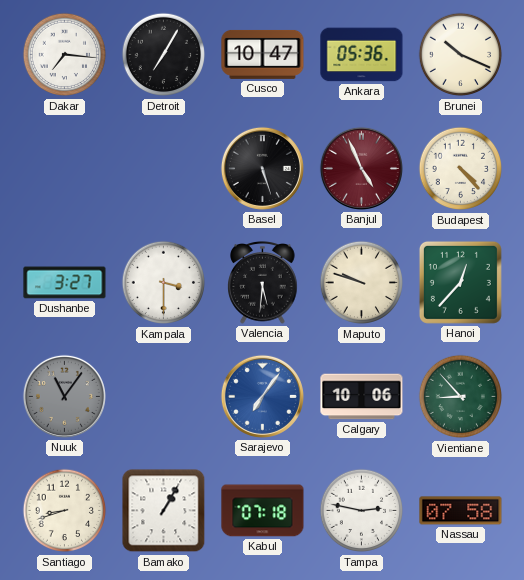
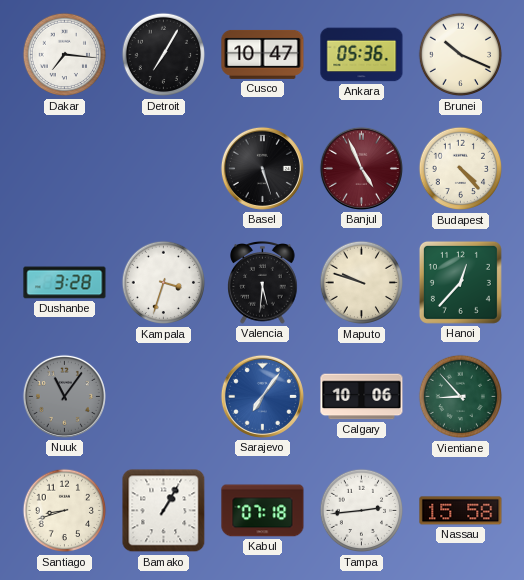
Dushanbe: 3:27 -> 3:28
Kampala: 3:30 -> 3:33
Tampa: 2:47 -> 2:44
Nassau: 07:58 -> 15:58
